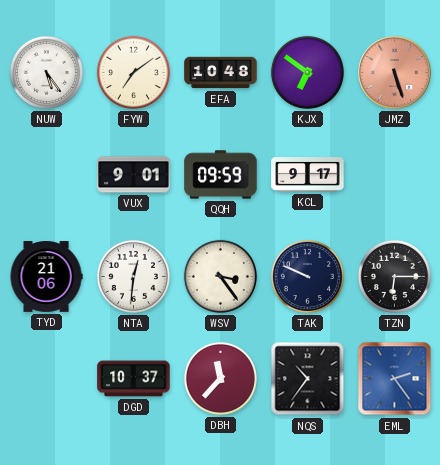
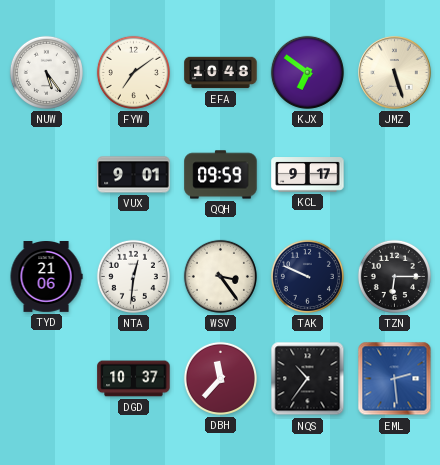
JMZ dial: salmon -> cream
EML: 2:24 -> 2:29
